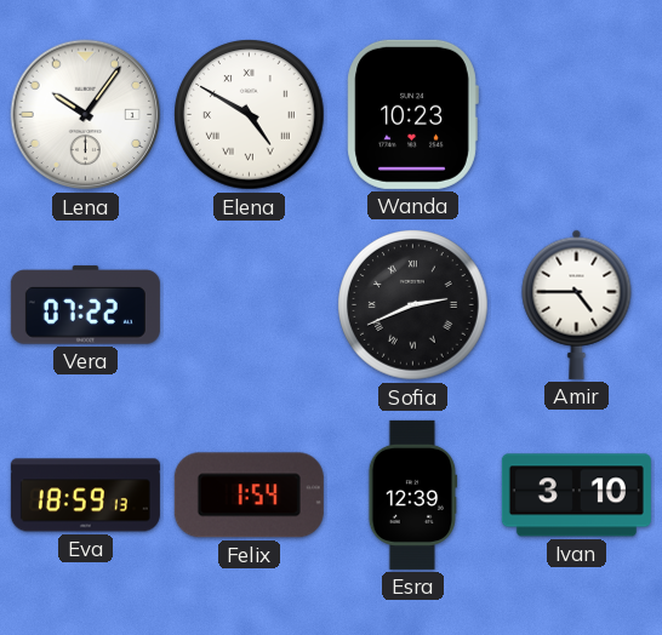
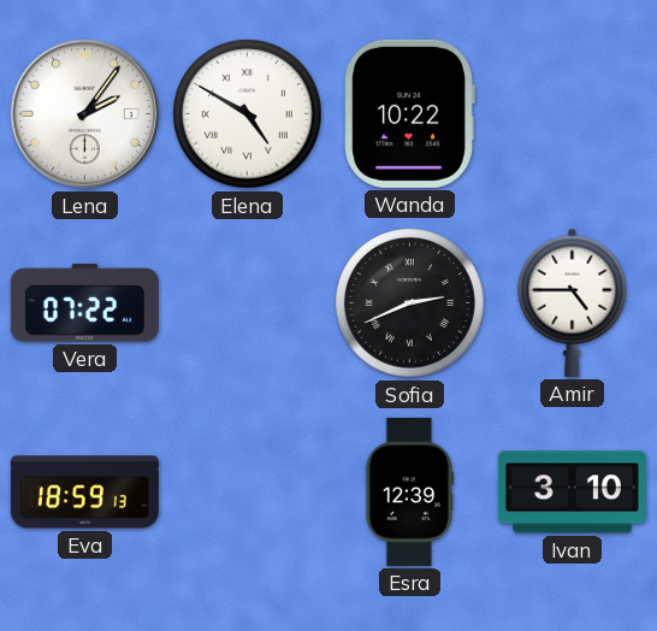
Lena: 10:06 -> 2:06
Wanda: 10:23 -> 10:22
Felix: 1:54 -> none
